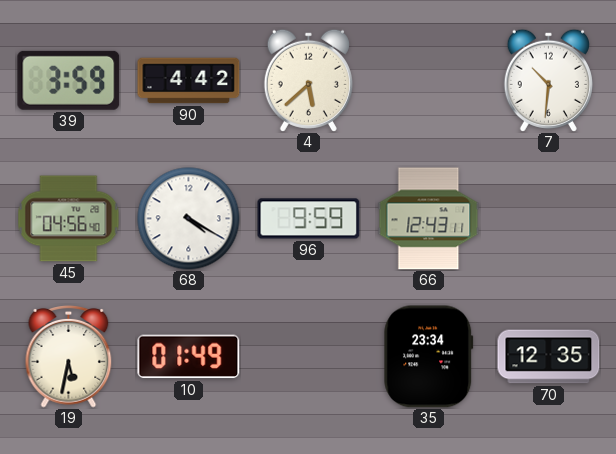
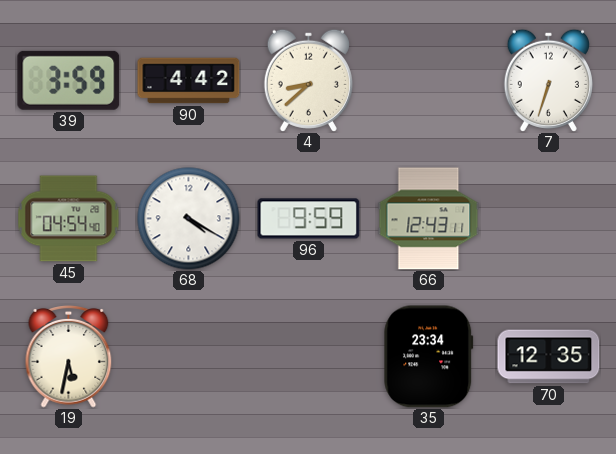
4: 5:38 -> 8:38
7: 10:31 -> 6:33
45: 04:56 -> 04:54
10: 01:49 -> none
